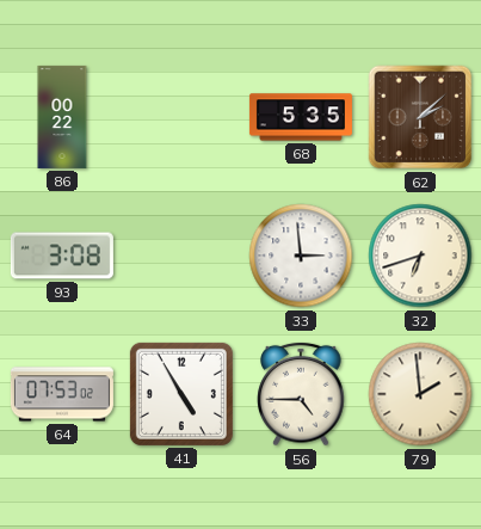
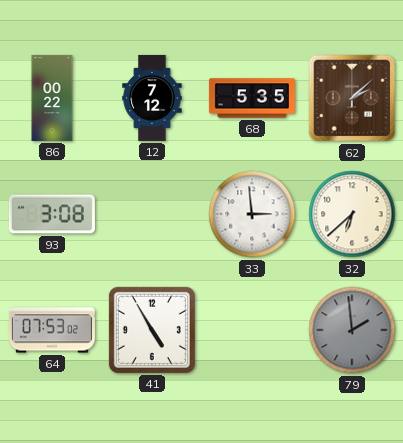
12: none -> 7:12
32: 6:42 -> 6:38
56: 4:45 -> none
79 dial: cream -> grey
